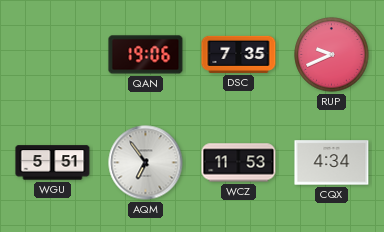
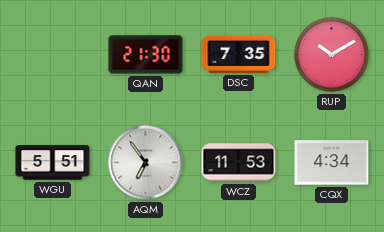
QAN: 19:06 -> 21:30
RUP: 9:41 -> 10:10
